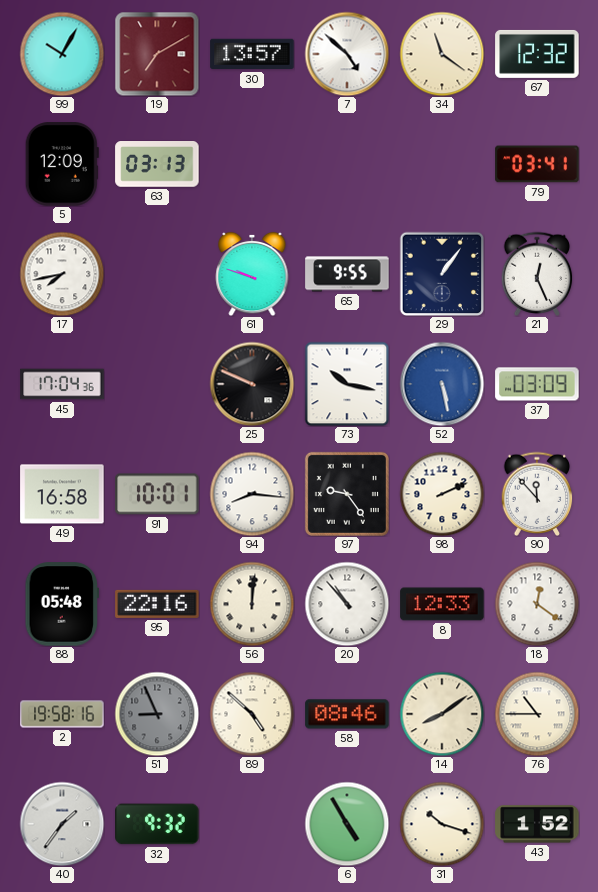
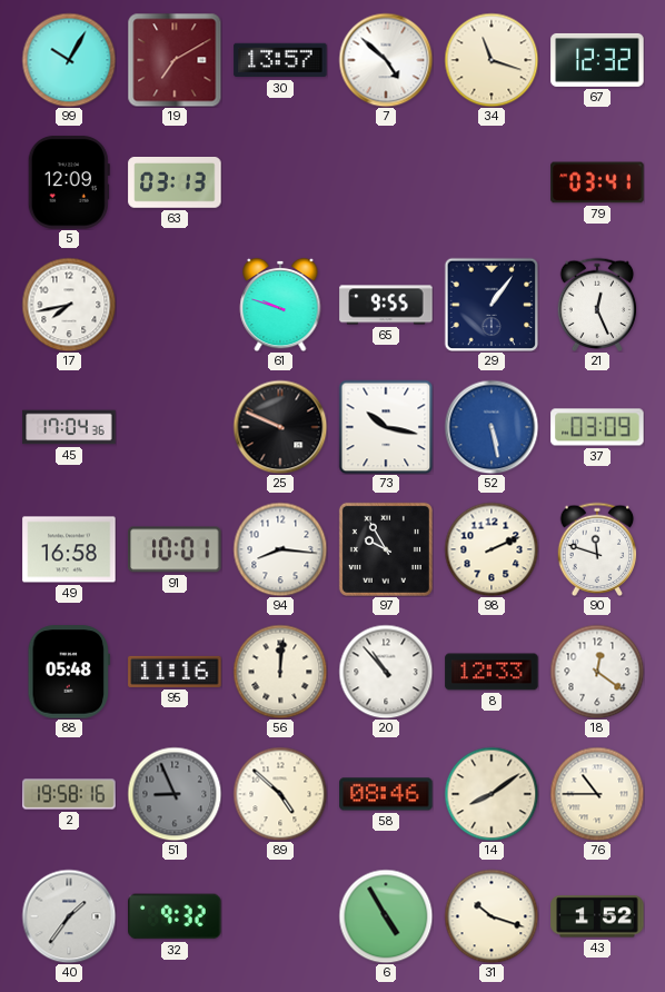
34: 11:21 -> 11:18
97: 9:24 -> 9:55
90: 11:53 -> 11:48
95: 22:16 -> 11:16
